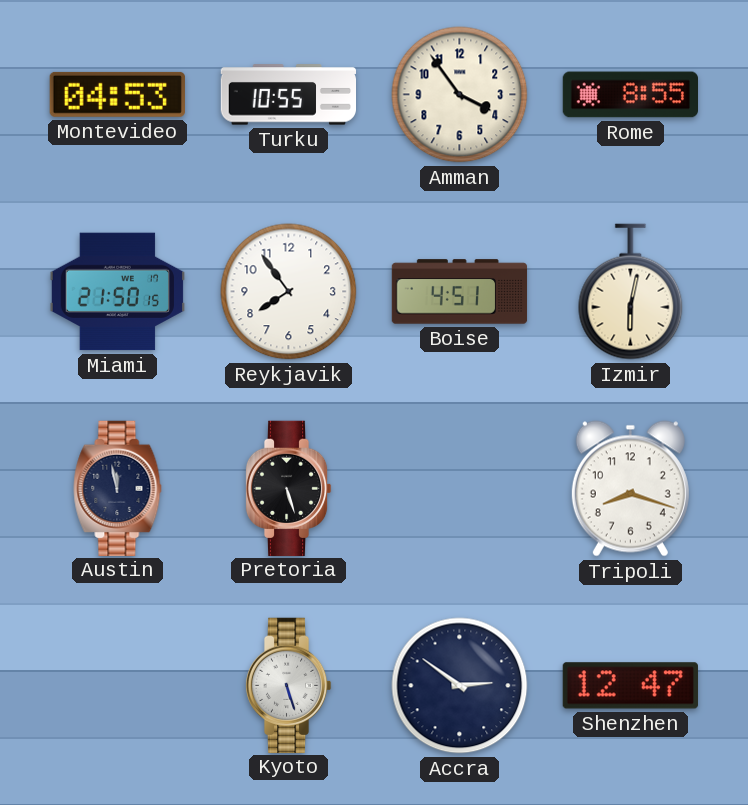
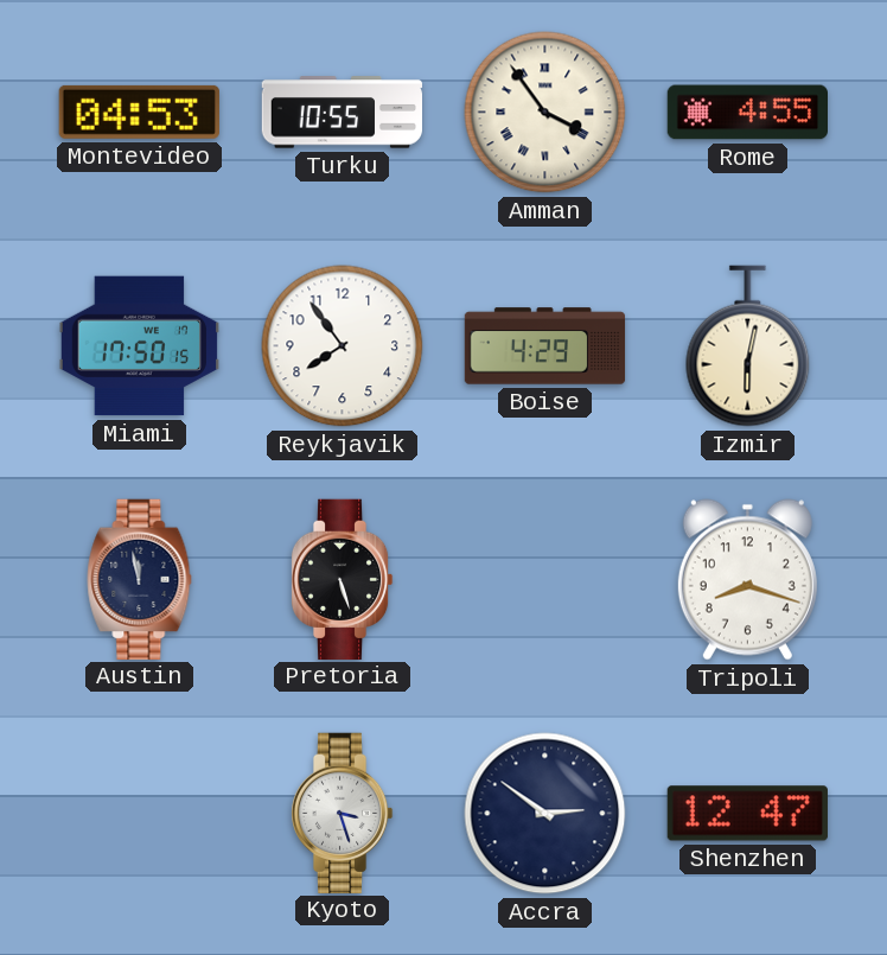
Amman numerals: Arabic -> Roman
Rome: 8:55 -> 4:55
Miami: 21:50 -> 17:50
Boise: 4:51 -> 4:29
Kyoto: 5:27 -> 3:27
